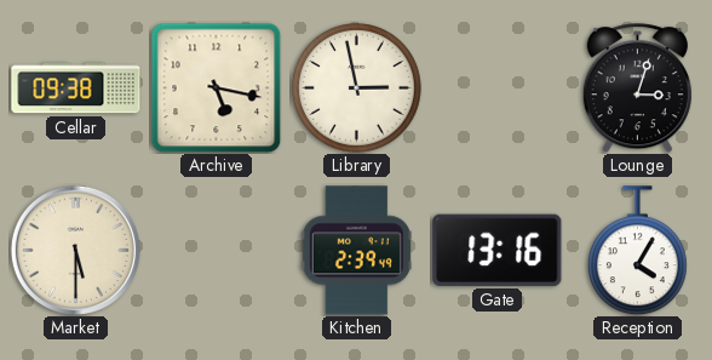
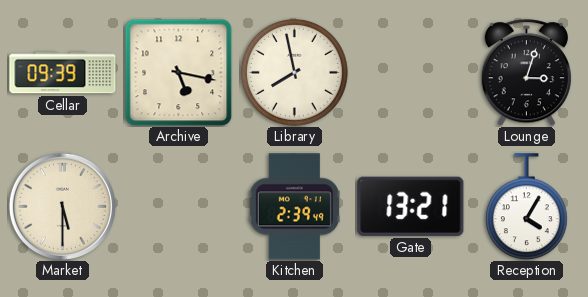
Cellar: 09:38 -> 09:39
Library: 2:58 -> 7:58
Gate: 13:16 -> 13:21
